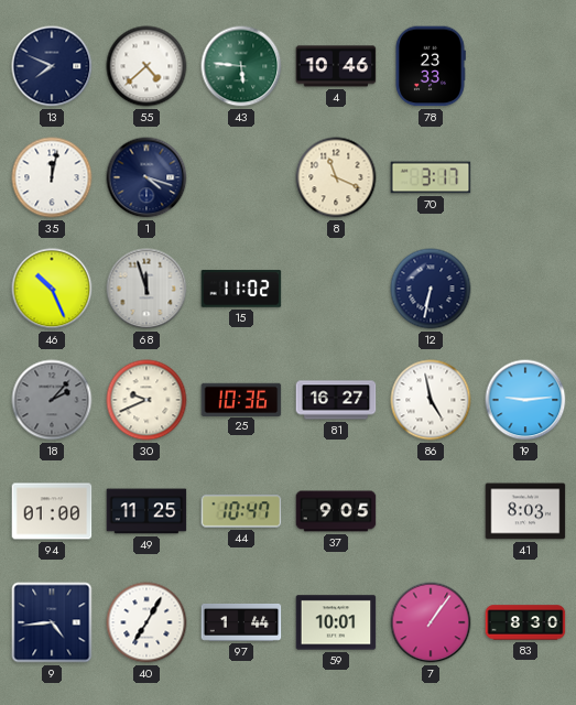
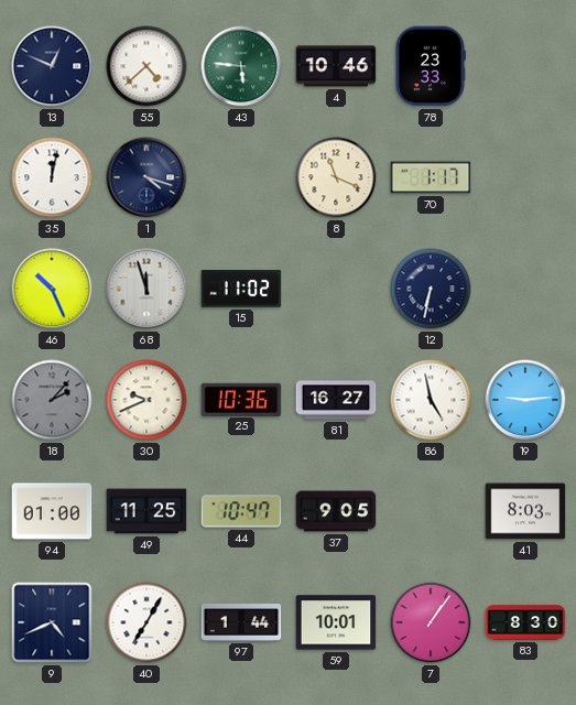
13: 7:49 -> 12:49
70: 3:17 -> 1:17
9: 4:44 -> 4:41
